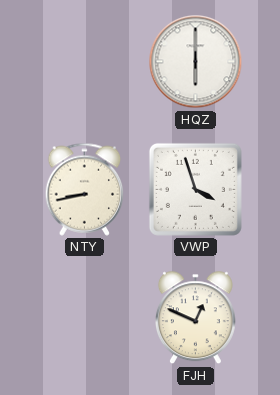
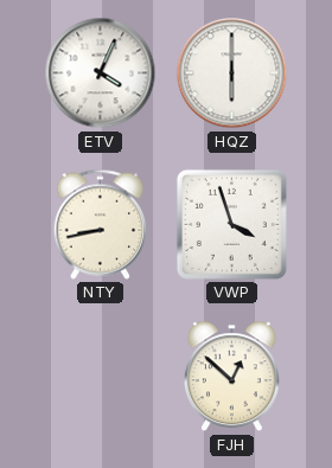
ETV: none -> 4:04
FJH: 12:49 -> 12:52
